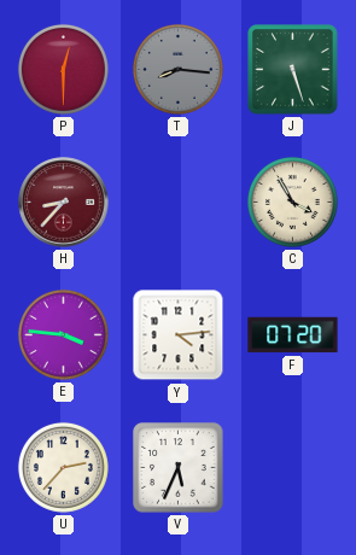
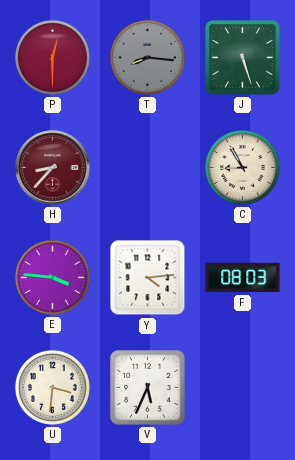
C: 3:55 -> 8:55
F: 07:20 -> 08:03
U: 2:37 -> 3:31
